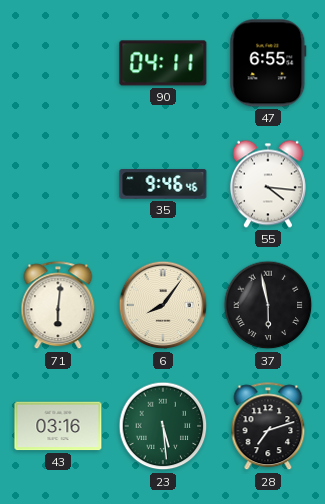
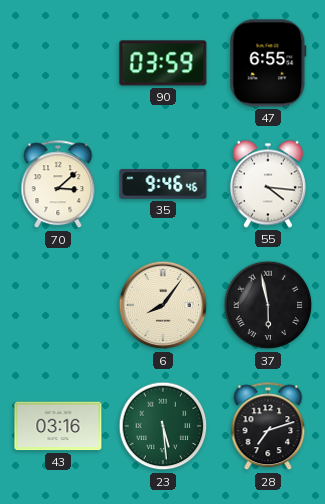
90: 04:11 -> 03:59
70: none -> 3:08
71: 6:01 -> none
